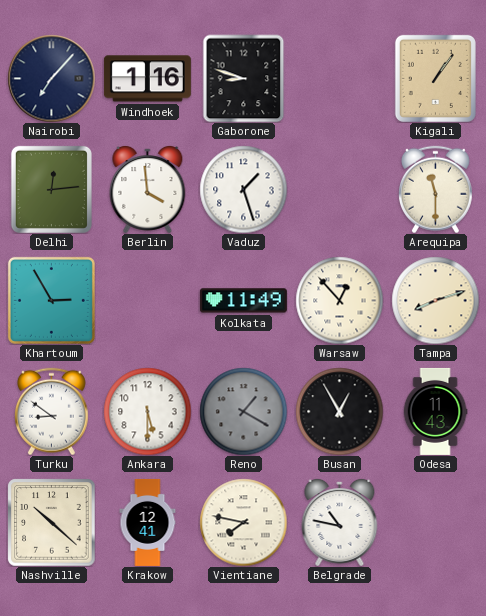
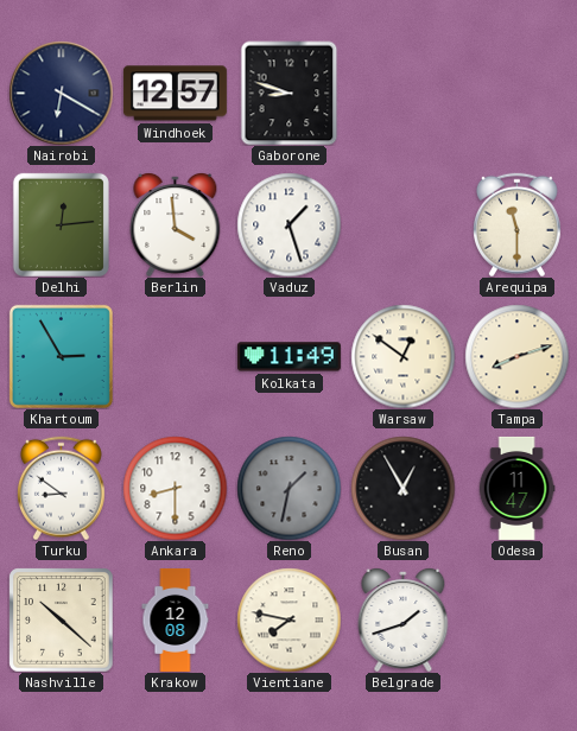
Nairobi: 7:07 -> 6:20
Windhoek: 1:16 -> 12:57
Kigali: 1:06 -> none
Warsaw: 12:53 -> 12:51
Ankara: 5:30 -> 8:30
Reno: 1:20 -> 1:32
Odesa: 11:43 -> 11:47
Krakow: 12:41 -> 12:08
Belgrade: 10:47 -> 1:42
